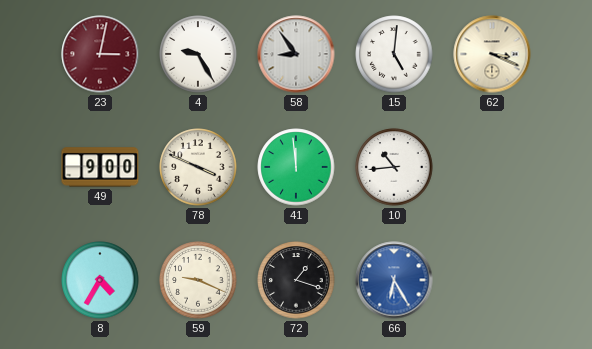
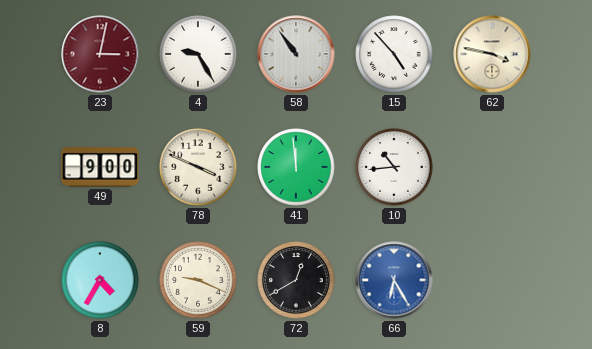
58: 8:54 -> 10:54
15: 5:01 -> 4:53
62: 3:19 -> 3:47
72: 1:18 -> 12:40
